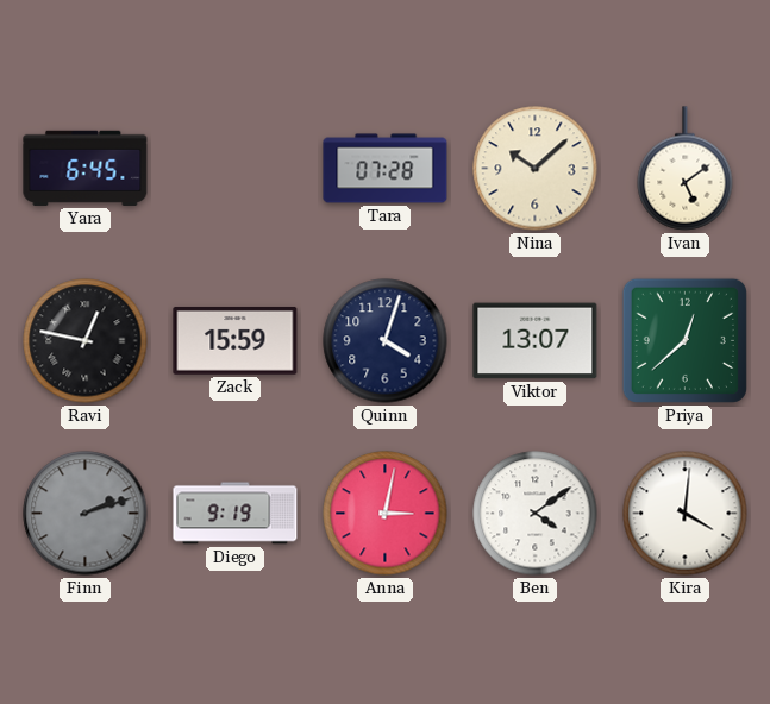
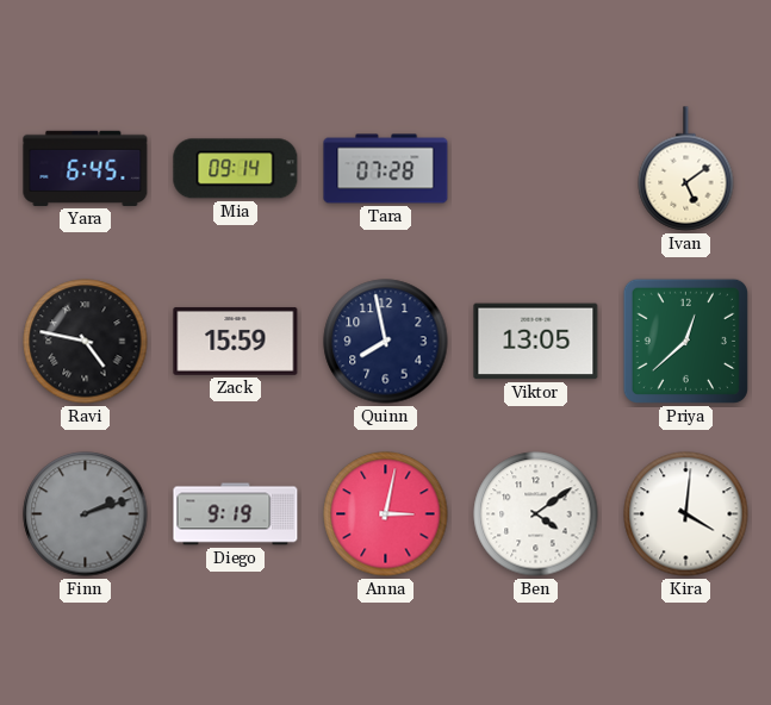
Mia: none -> 09:14
Nina: 10:08 -> none
Ravi: 12:47 -> 4:47
Quinn: 4:03 -> 7:58
Viktor: 13:07 -> 13:05
